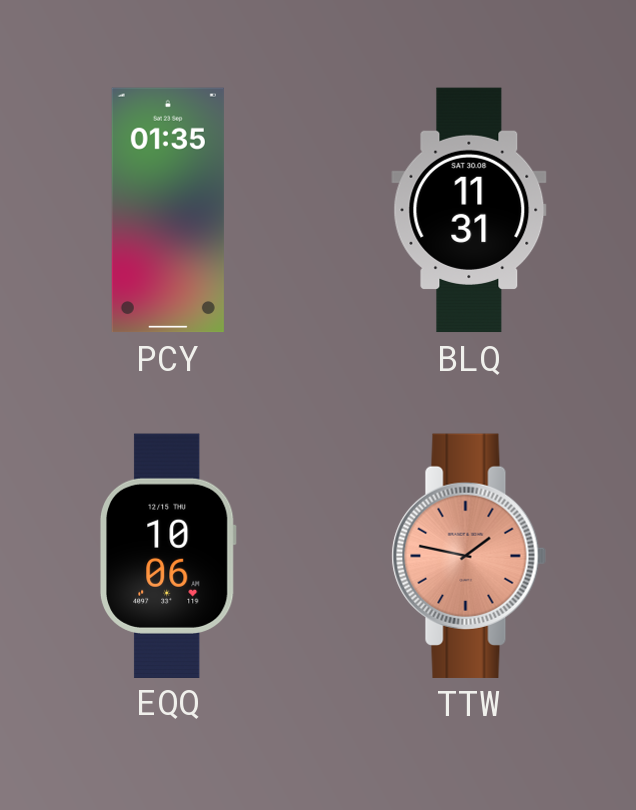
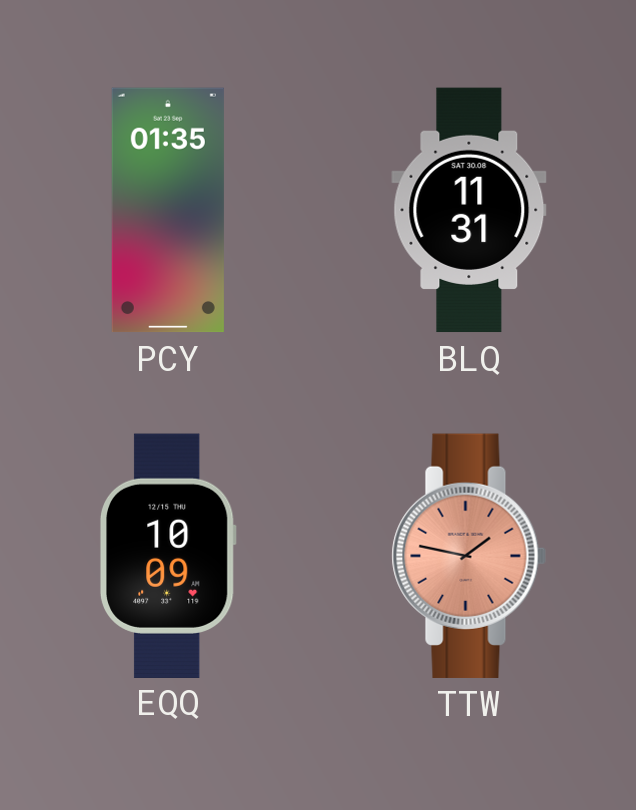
EQQ: 10:06 -> 10:09
